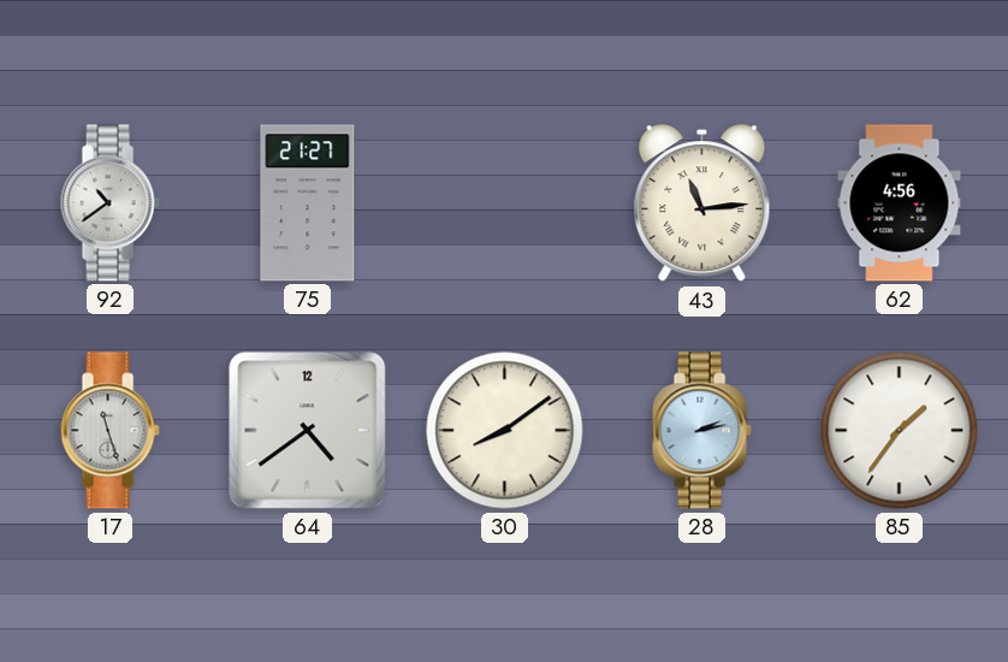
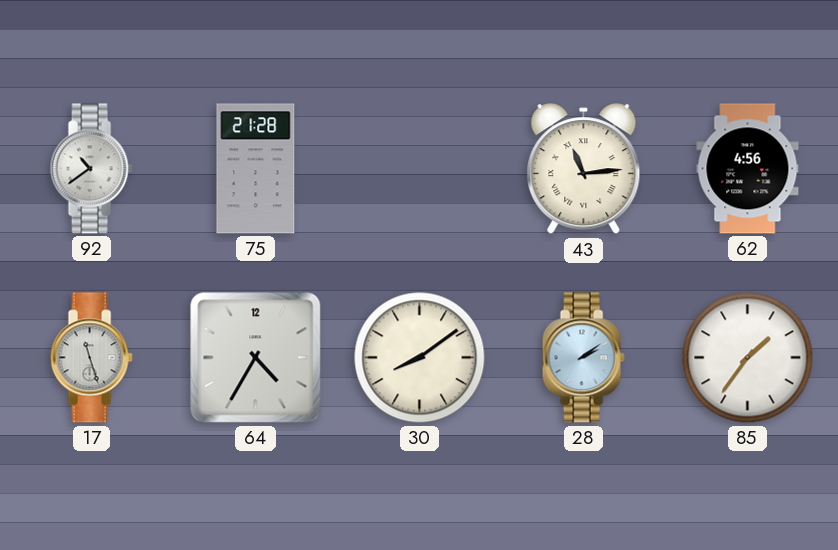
75: 21:27 -> 21:28
64: 4:39 -> 4:35
28: 2:13 -> 2:09
